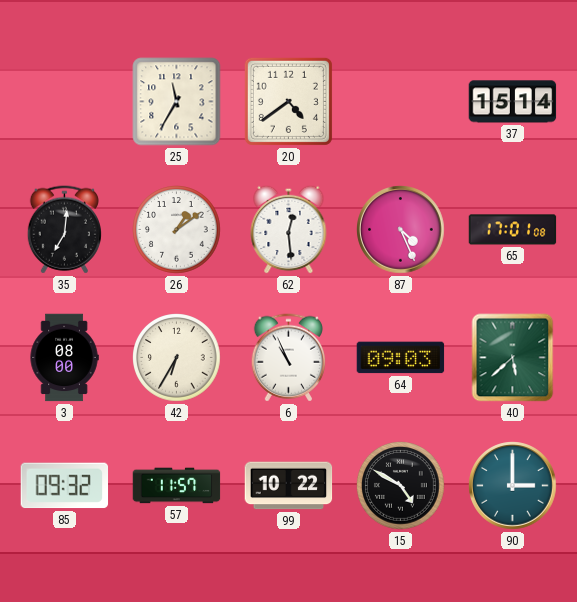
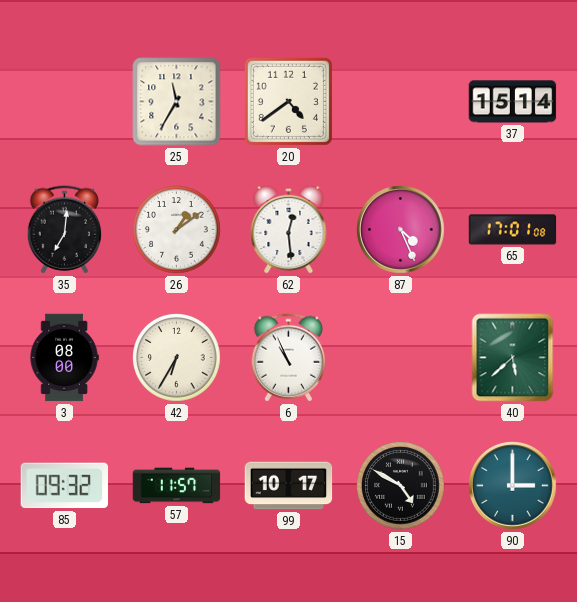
64: 09:03 -> none
99: 10:22 -> 10:17
